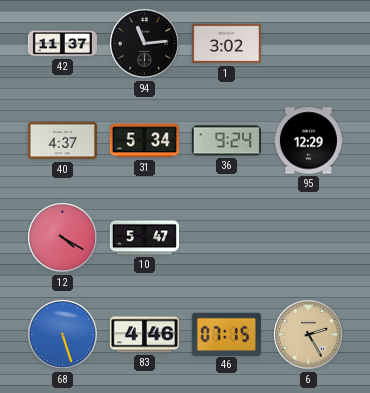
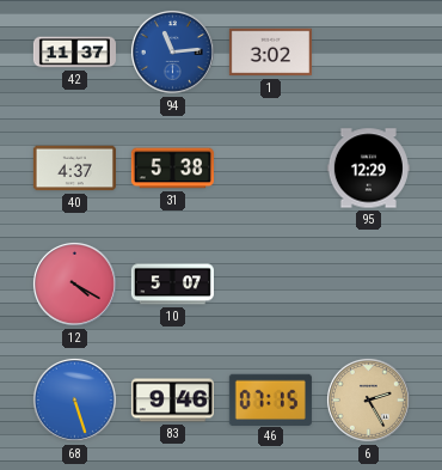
94 dial: black -> blue
31: 5:34 -> 5:38
36: 9:24 -> none
10: 5:47 -> 5:07
83: 4:46 -> 9:46
